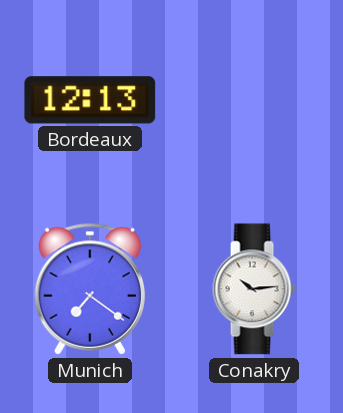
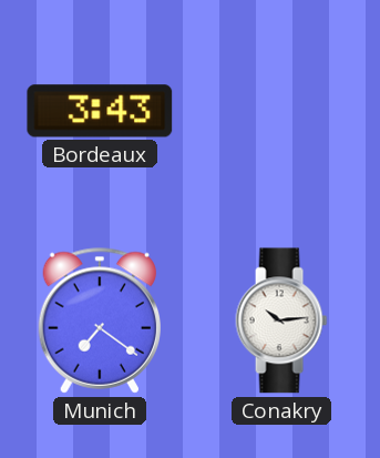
Bordeaux: 12:13 -> 3:43
